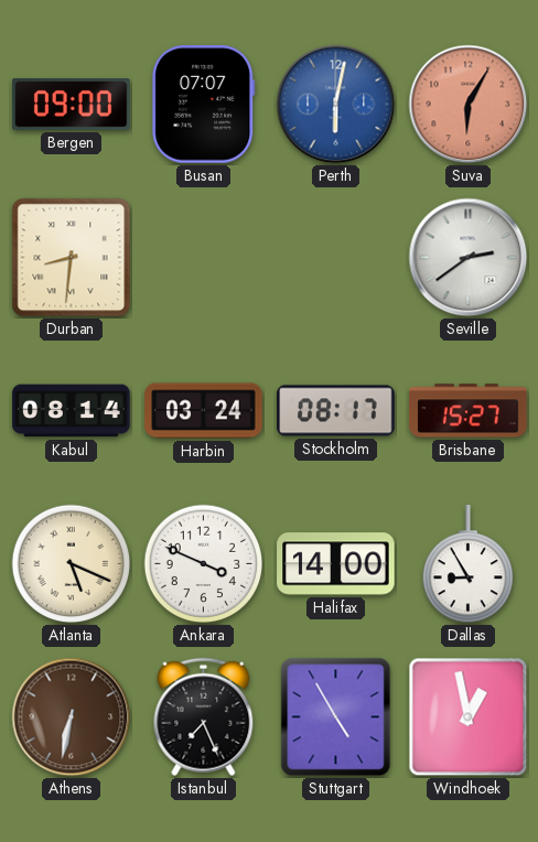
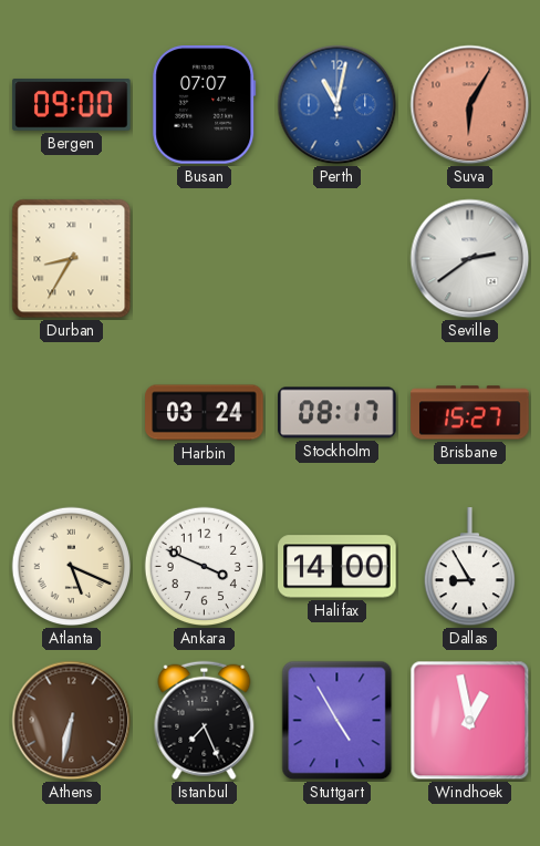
Perth: 6:02 -> 11:02
Durban: 8:31 -> 8:35
Kabul: 08:14 -> none
